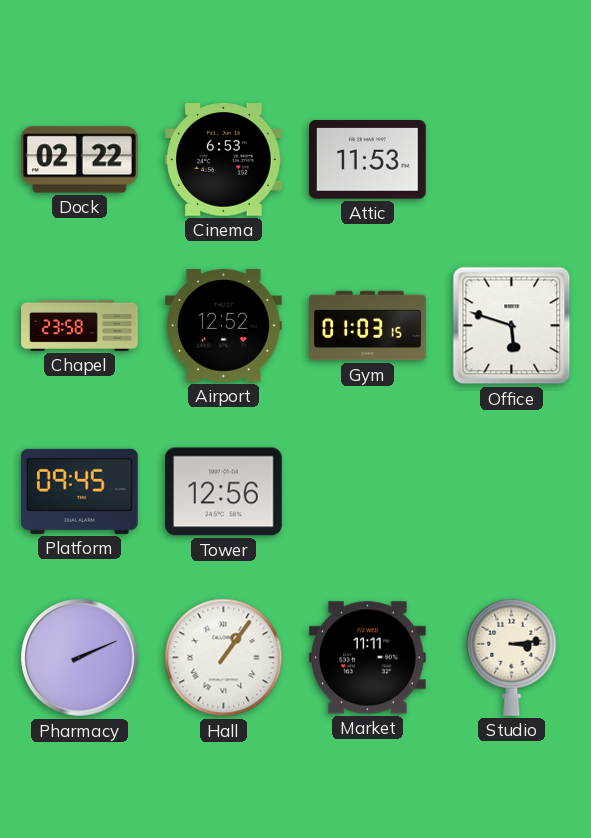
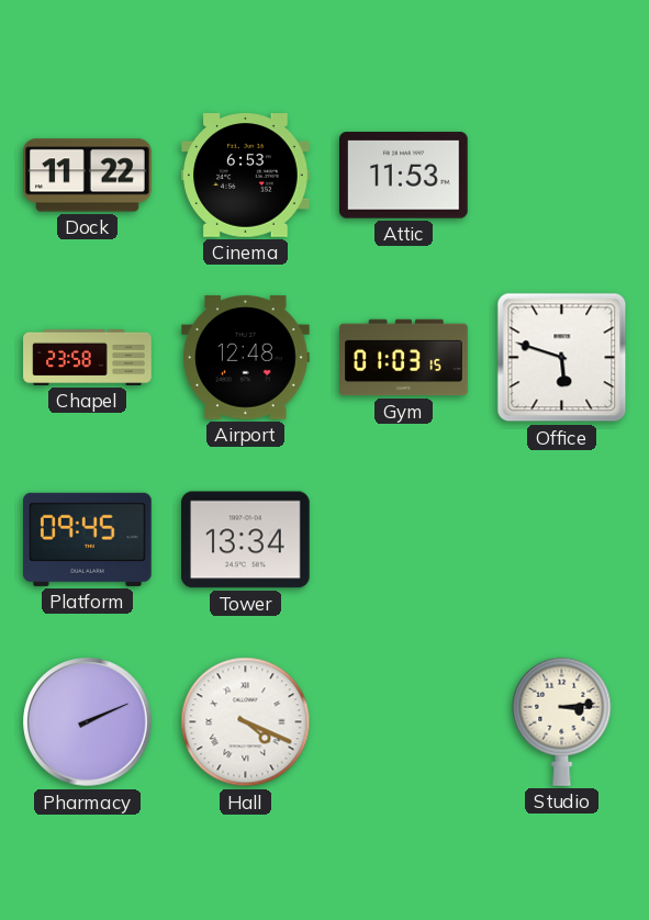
Dock: 02:22 -> 11:22
Airport: 12:52 -> 12:48
Tower: 12:56 -> 13:34
Hall: 1:06 -> 4:19
Market: 11:11 -> none
